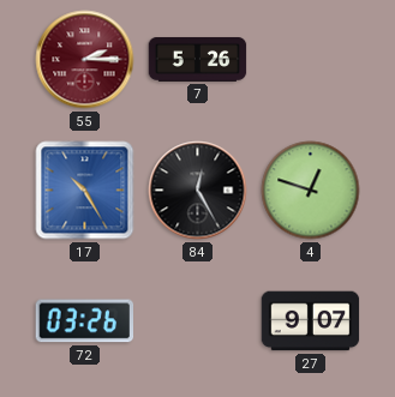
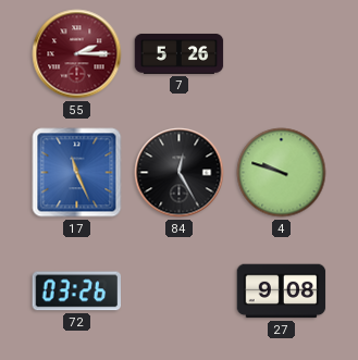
17: 10:25 -> 11:26
4: 12:48 -> 9:48
27: 9:07 -> 9:08
